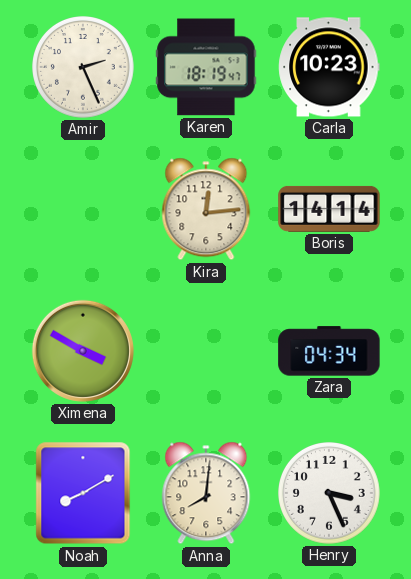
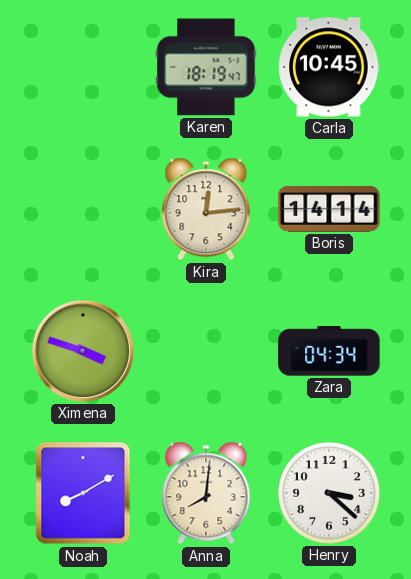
Amir: 2:26 -> none
Carla: 10:23 -> 10:45
Ximena: 3:50 -> 3:48
Henry: 3:26 -> 3:22
